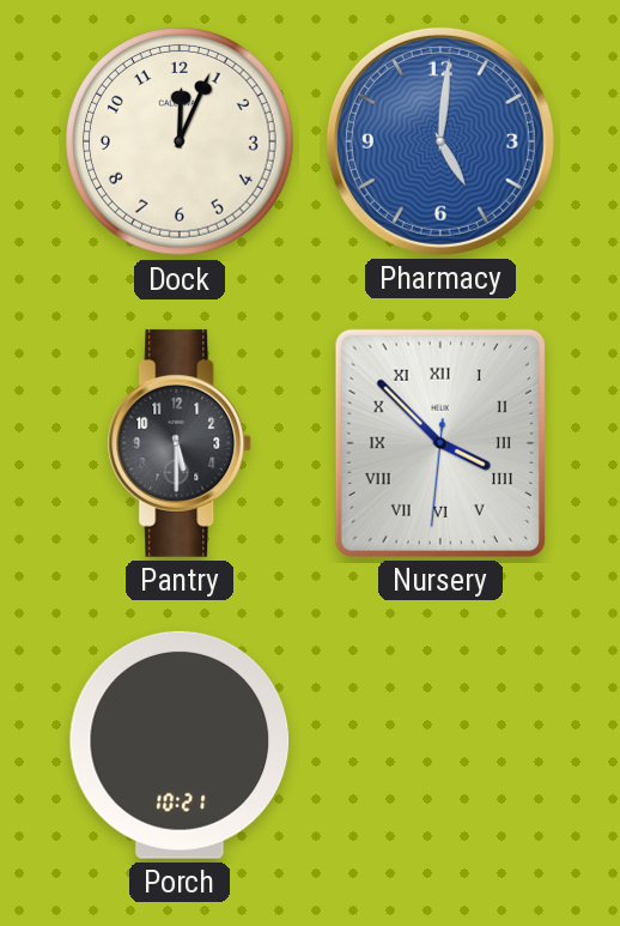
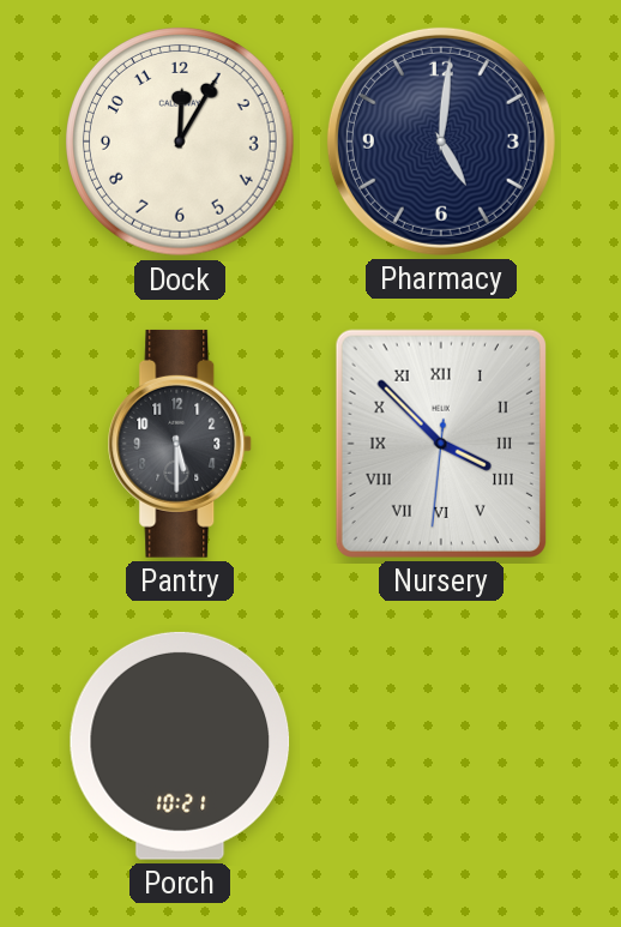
Dock: 12:04 -> 12:05
Pharmacy dial: blue -> navy
